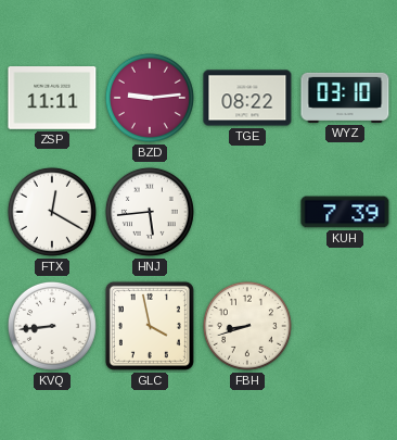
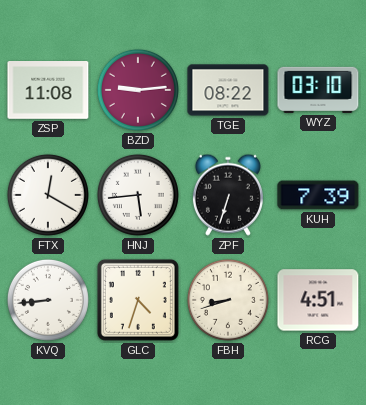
ZSP: 11:11 -> 11:08
ZPF: none -> 6:33
GLC: 3:58 -> 4:33
RCG: none -> 4:51
